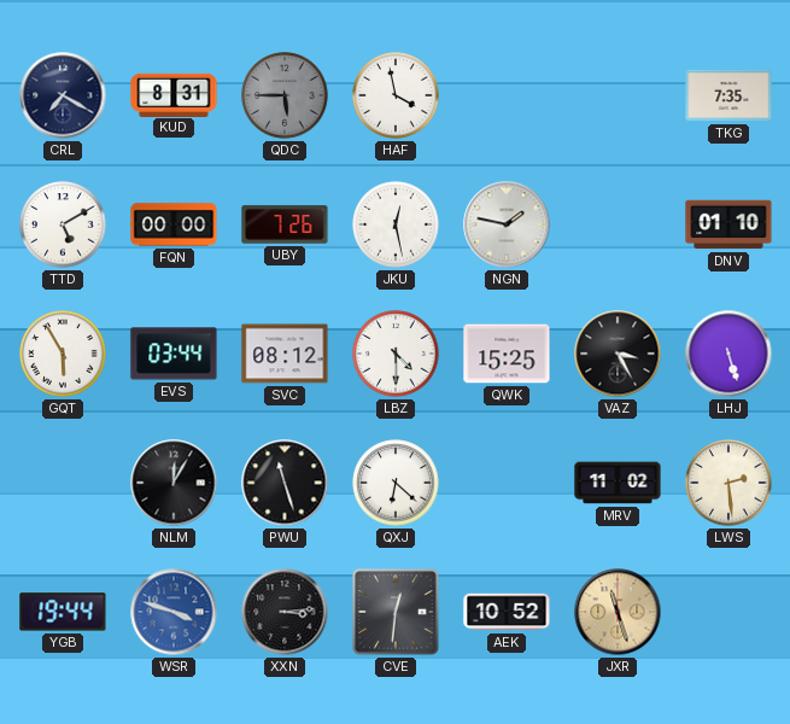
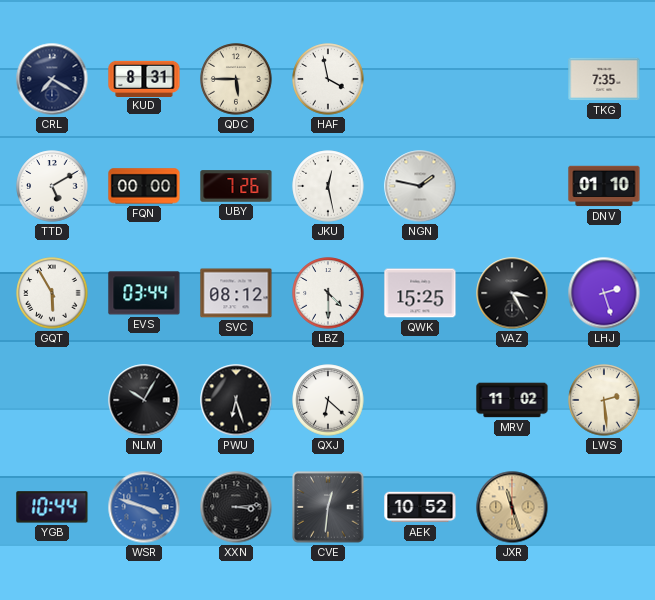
QDC dial: grey -> cream
LHJ: 5:27 -> 2:27
NLM: 12:05 -> 10:05
PWU: 11:27 -> 6:27
YGB: 19:44 -> 10:44
